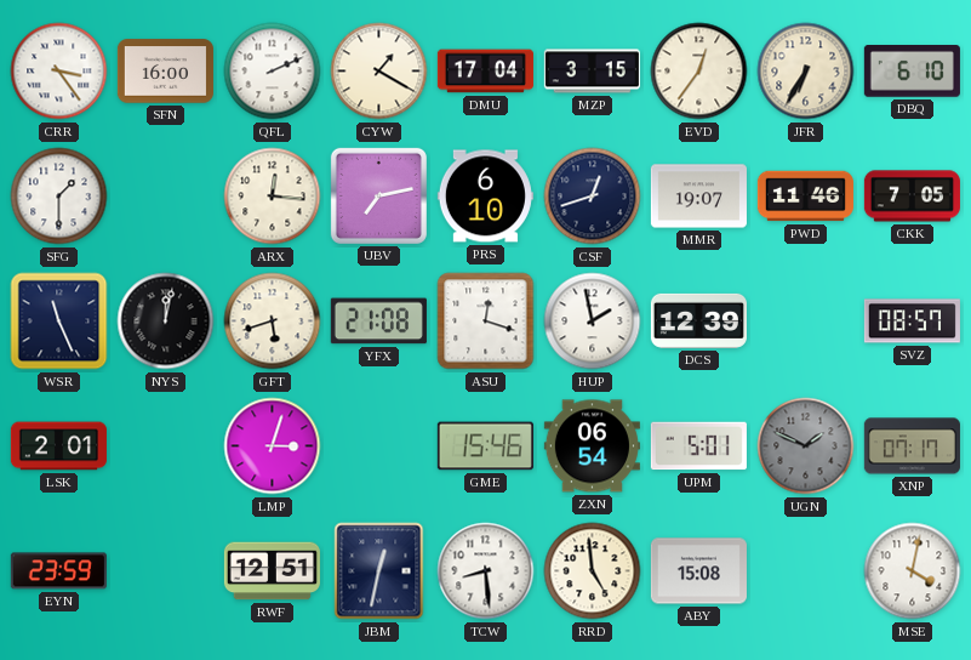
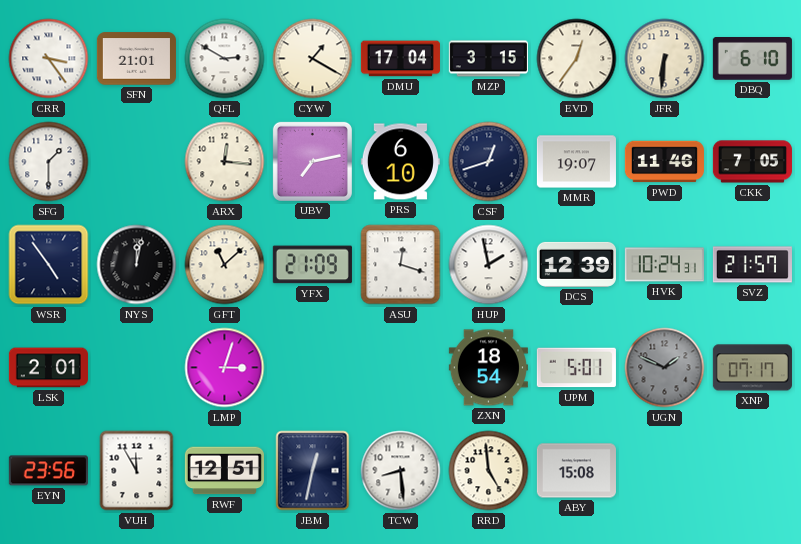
SFN: 16:00 -> 21:01
QFL: 2:11 -> 2:50
JFR: 6:35 -> 6:31
WSR: 11:26 -> 4:54
GFT: 5:42 -> 11:08
YFX: 21:08 -> 21:09
HVK: none -> 10:24
SVZ: 08:57 -> 21:57
GME: 15:46 -> none
ZXN: 06:54 -> 18:54
EYN: 23:59 -> 23:56
VUH: none -> 11:55
MSE: 4:02 -> none
